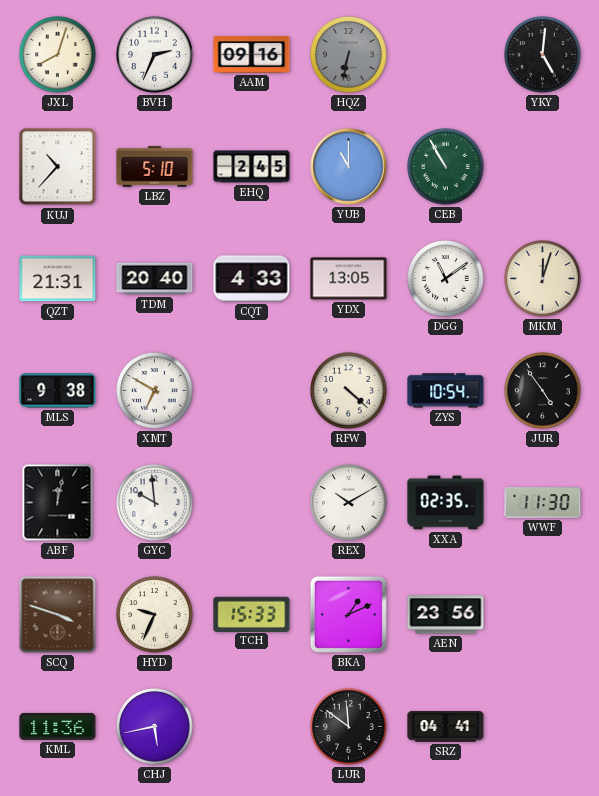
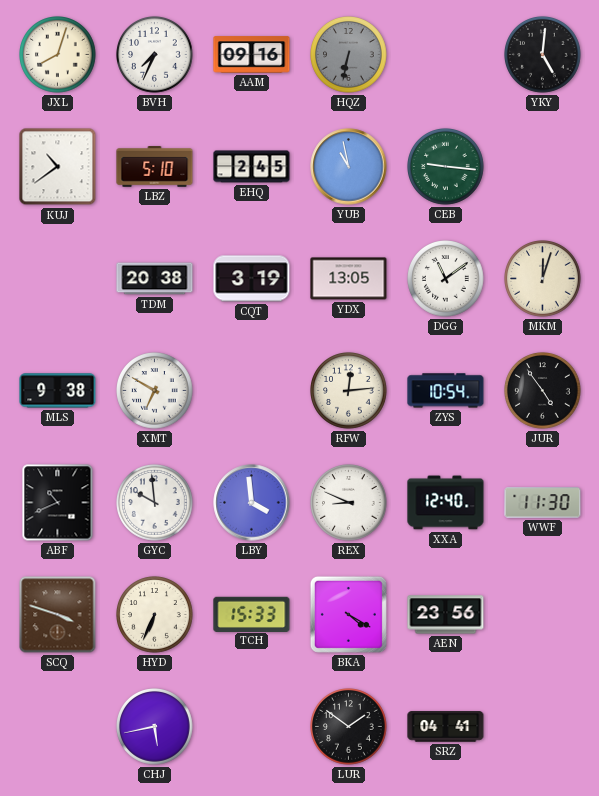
BVH: 2:34 -> 7:34
KUJ: 10:37 -> 10:39
YUB: 11:00 -> 10:58
CEB: 10:55 -> 9:16
QZT: 21:31 -> none
TDM: 20:40 -> 20:38
CQT: 4:33 -> 3:19
RFW: 4:22 -> 12:14
ABF: 12:02 -> 10:41
LBY: none -> 3:59
REX: 10:10 -> 8:49
XXA: 02:35 -> 12:40
HYD: 9:34 -> 6:34
BKA: 1:11 -> 4:20
KML: 11:36 -> none
LUR: 11:51 -> 1:51
